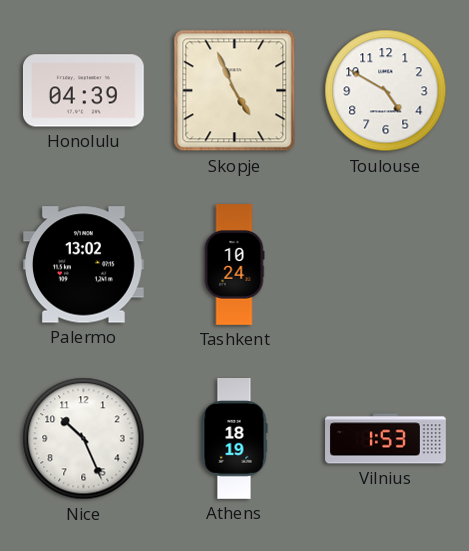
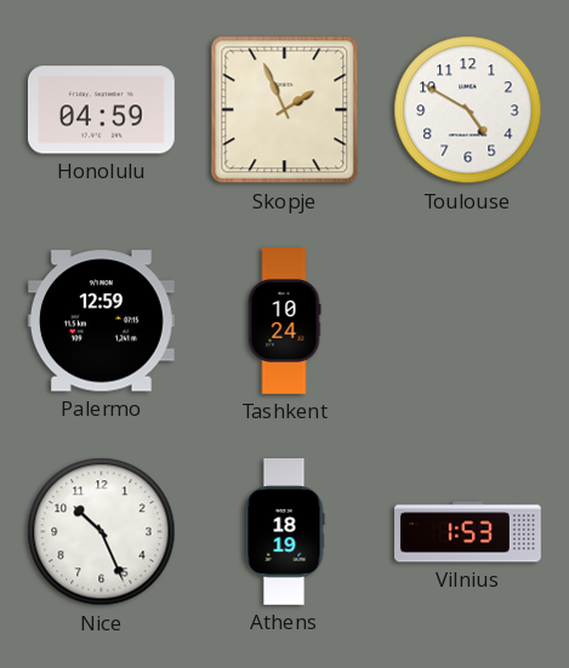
Honolulu: 04:39 -> 04:59
Skopje: 4:56 -> 1:56
Palermo: 13:02 -> 12:59
